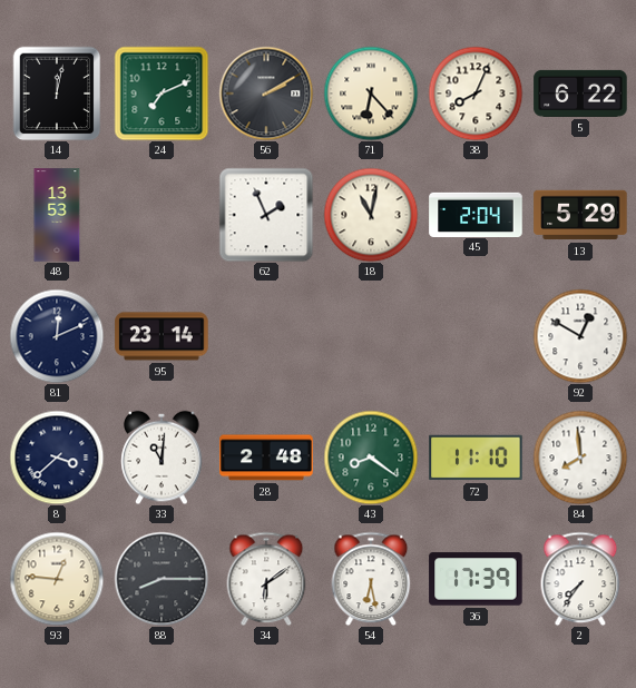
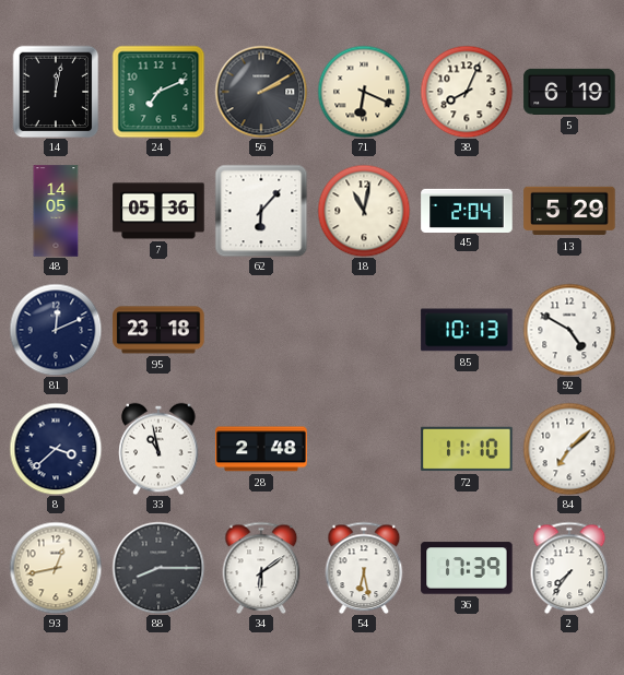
71: 6:23 -> 6:19
5: 6:22 -> 6:19
48: 13:53 -> 14:05
7: none -> 05:36
62: 1:56 -> 6:07
95: 23:14 -> 23:18
85: none -> 10:13
92: 12:50 -> 4:50
33: 11:01 -> 10:58
43: 8:21 -> none
84: 7:59 -> 7:08
93: 12:46 -> 12:43
